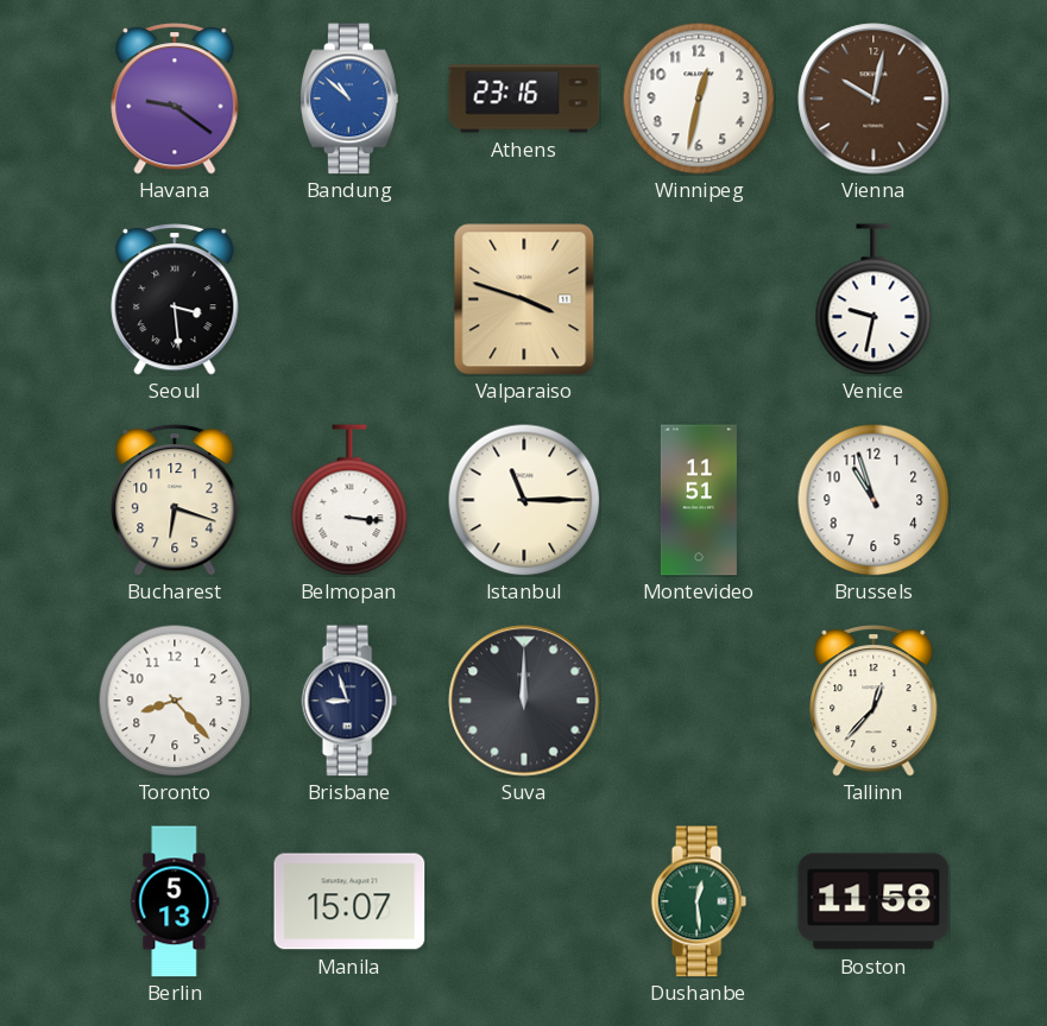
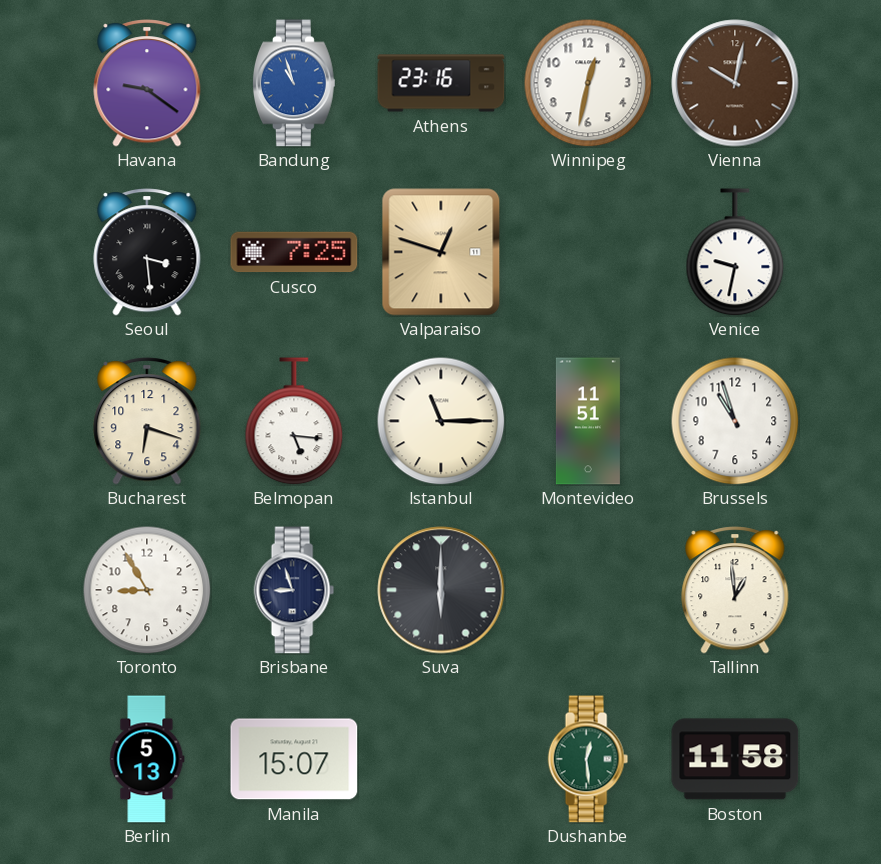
Bandung: 10:52 -> 10:57
Cusco: none -> 7:25
Valparaiso: 3:48 -> 12:48
Belmopan: 3:16 -> 5:16
Toronto: 8:23 -> 8:55
Suva: 12:00 -> 6:00
Tallinn: 12:37 -> 12:59
